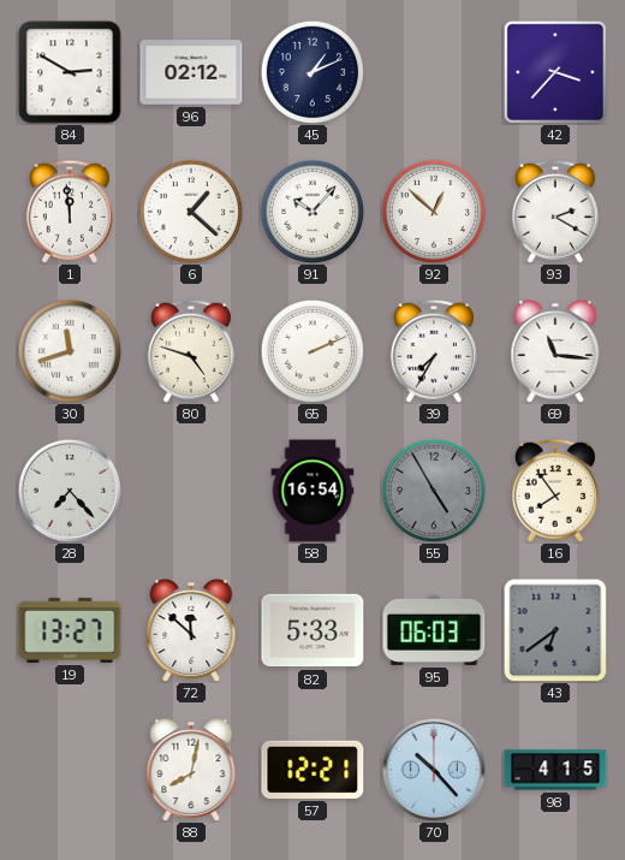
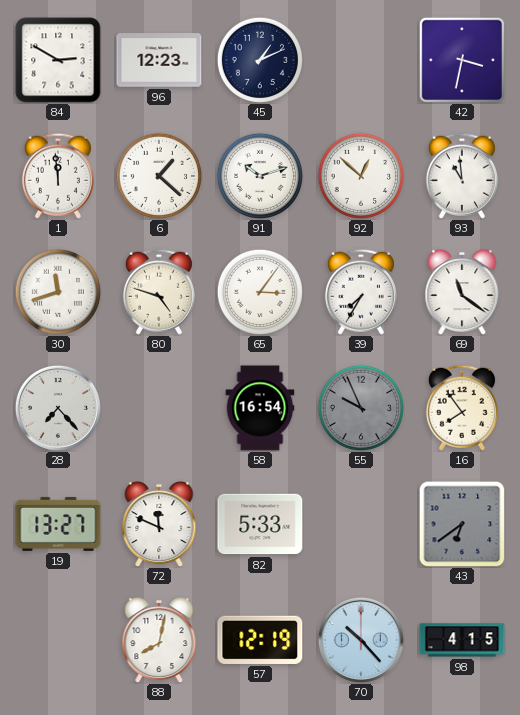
96: 02:12 -> 12:23
42: 3:37 -> 3:32
91: 10:07 -> 10:12
93: 2:20 -> 10:59
65: 2:11 -> 3:06
69: 11:16 -> 11:21
55: 4:55 -> 9:56
72: 11:52 -> 11:49
95: 06:03 -> none
57: 12:21 -> 12:19
